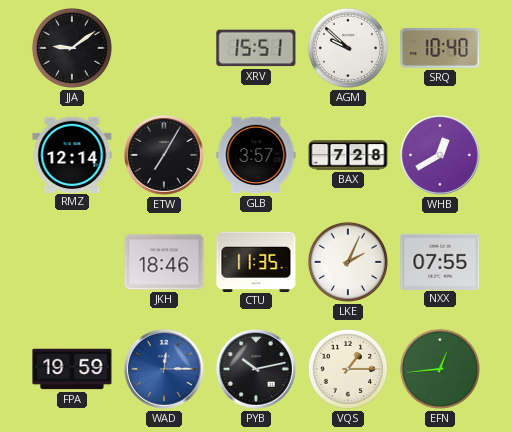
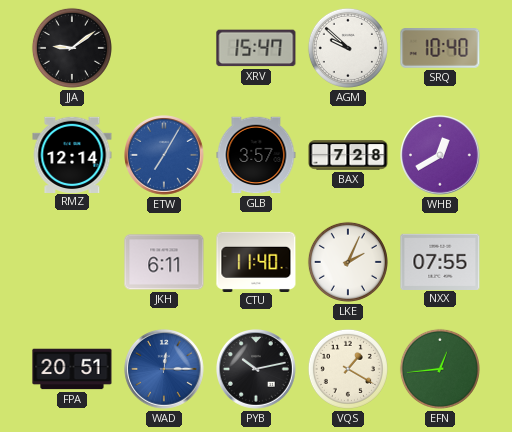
XRV: 15:51 -> 15:47
ETW dial: black -> blue
JKH: 18:46 -> 6:11
CTU: 11:35 -> 11:40
FPA: 19:59 -> 20:51
VQS: 1:15 -> 1:20
